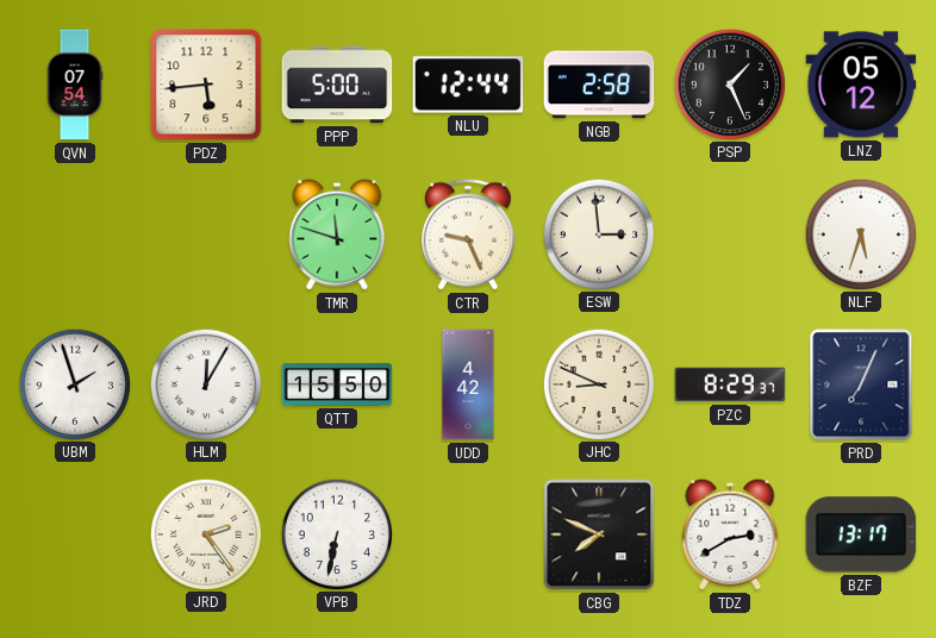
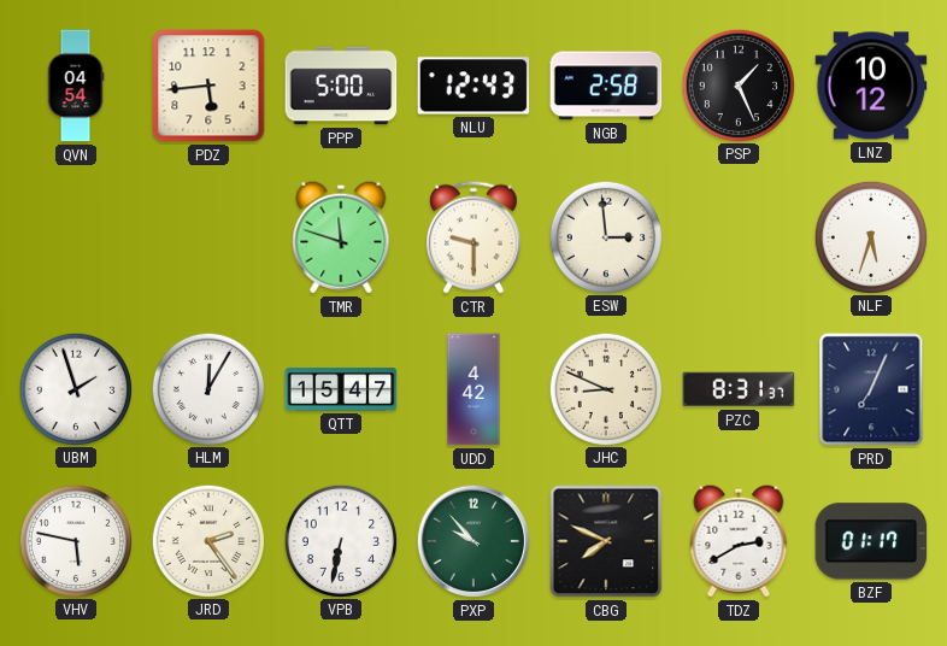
QVN: 07:54 -> 04:54
NLU: 12:44 -> 12:43
LNZ: 05:12 -> 10:12
CTR: 9:26 -> 9:30
QTT: 15:50 -> 15:47
PZC: 8:29 -> 8:31
VHV: none -> 5:47
PXP: none -> 9:53
BZF: 13:17 -> 01:17
